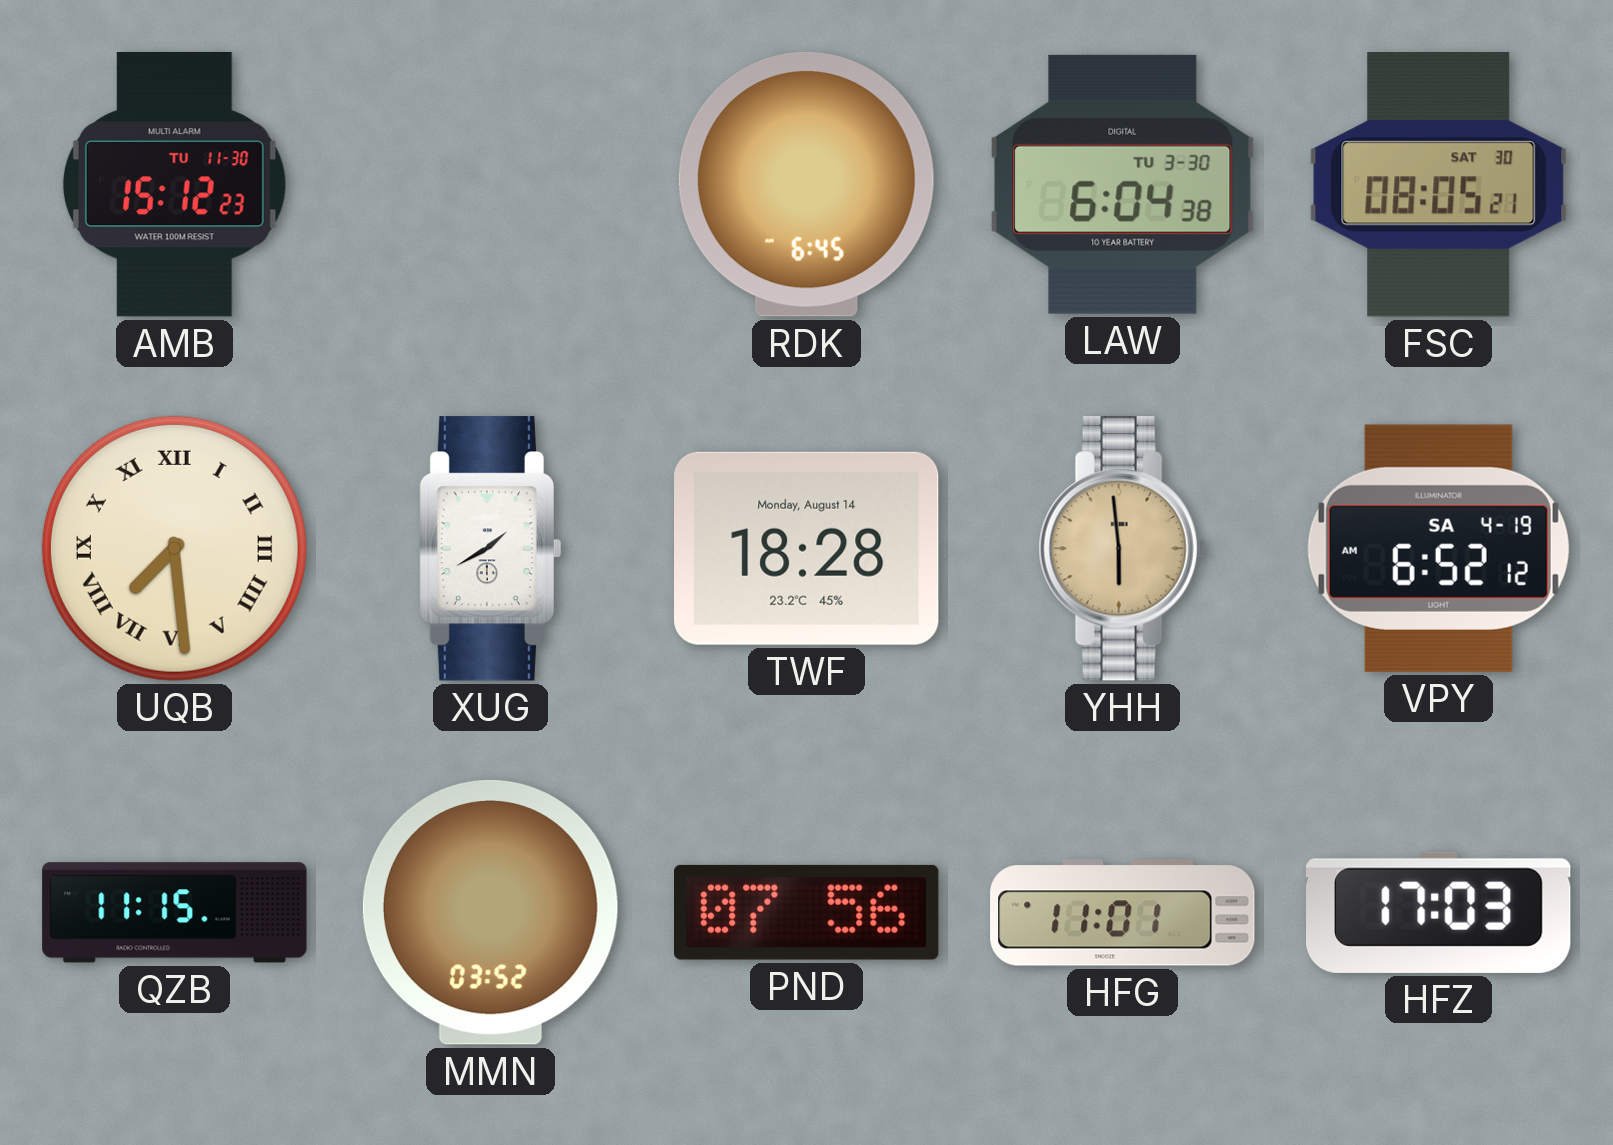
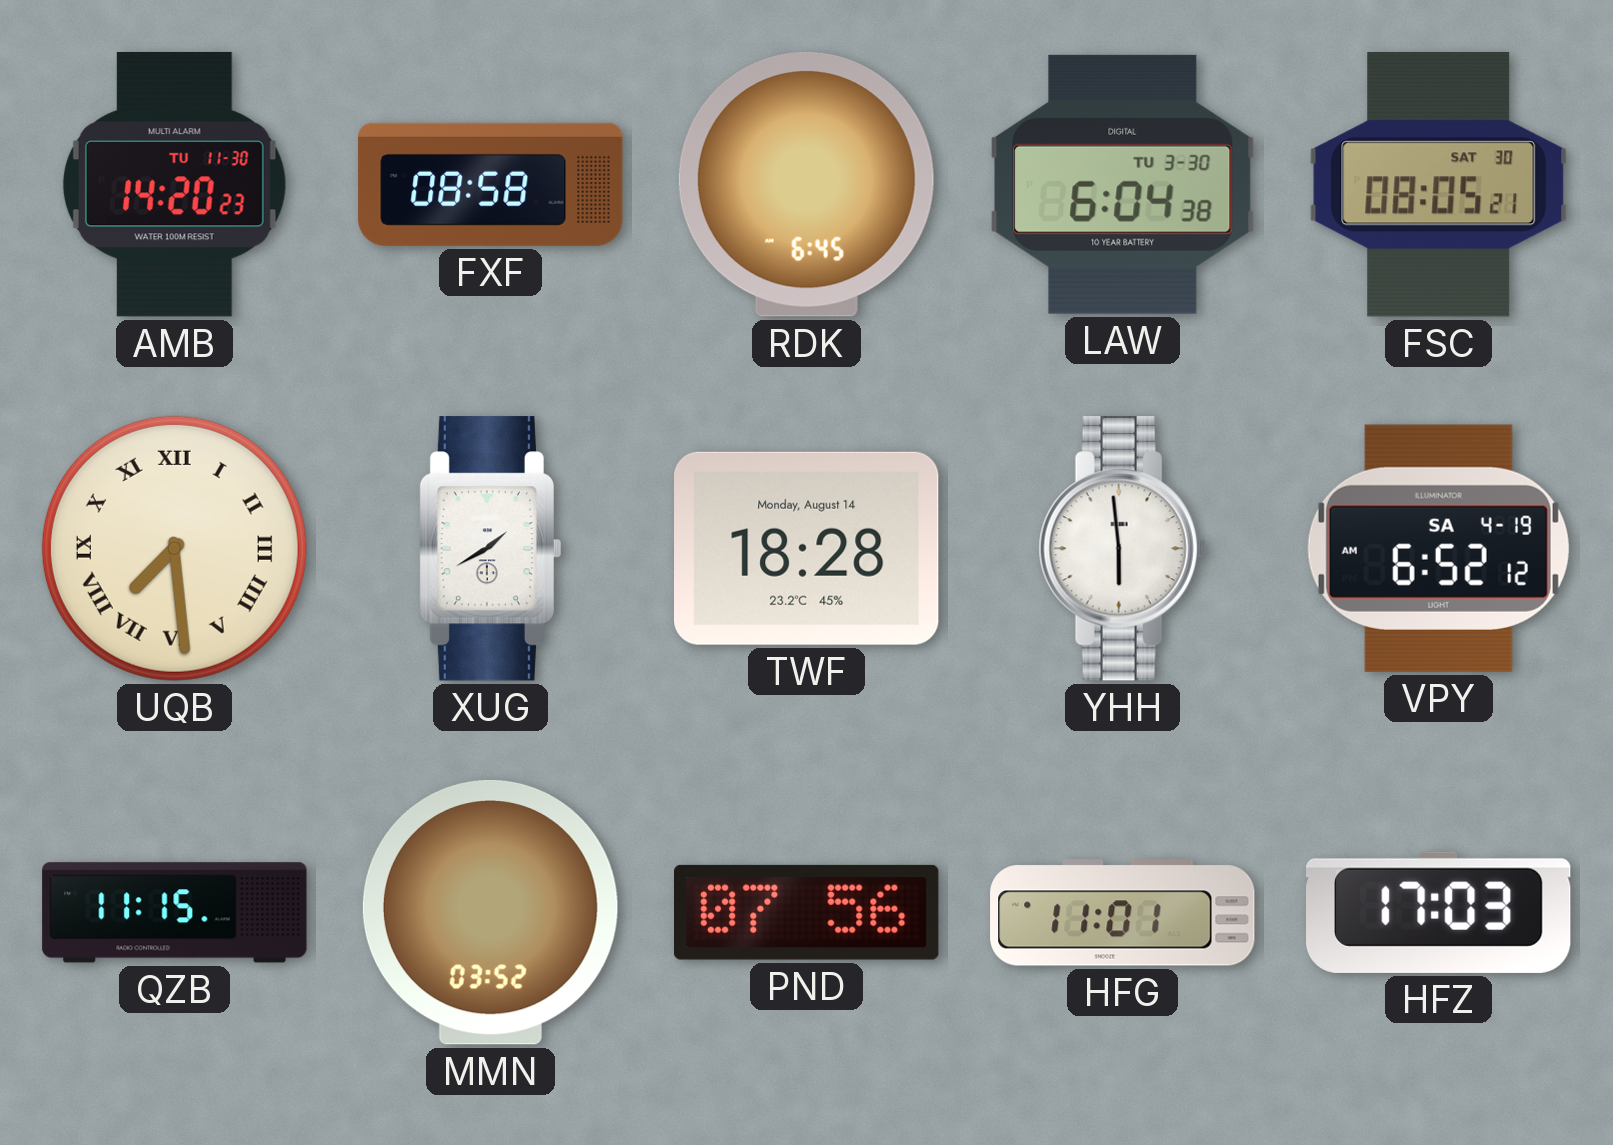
AMB: 15:12 -> 14:20
FXF: none -> 08:58
YHH dial: champagne -> white
